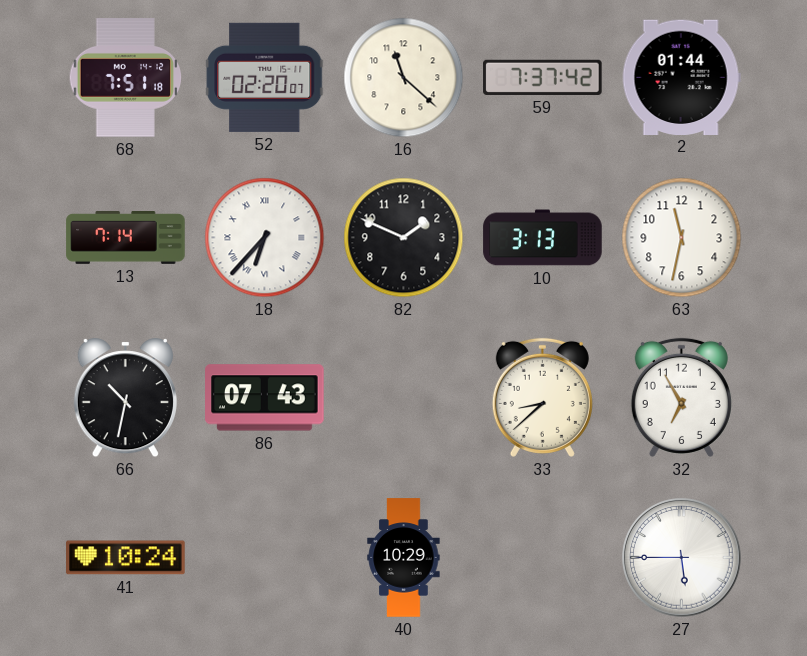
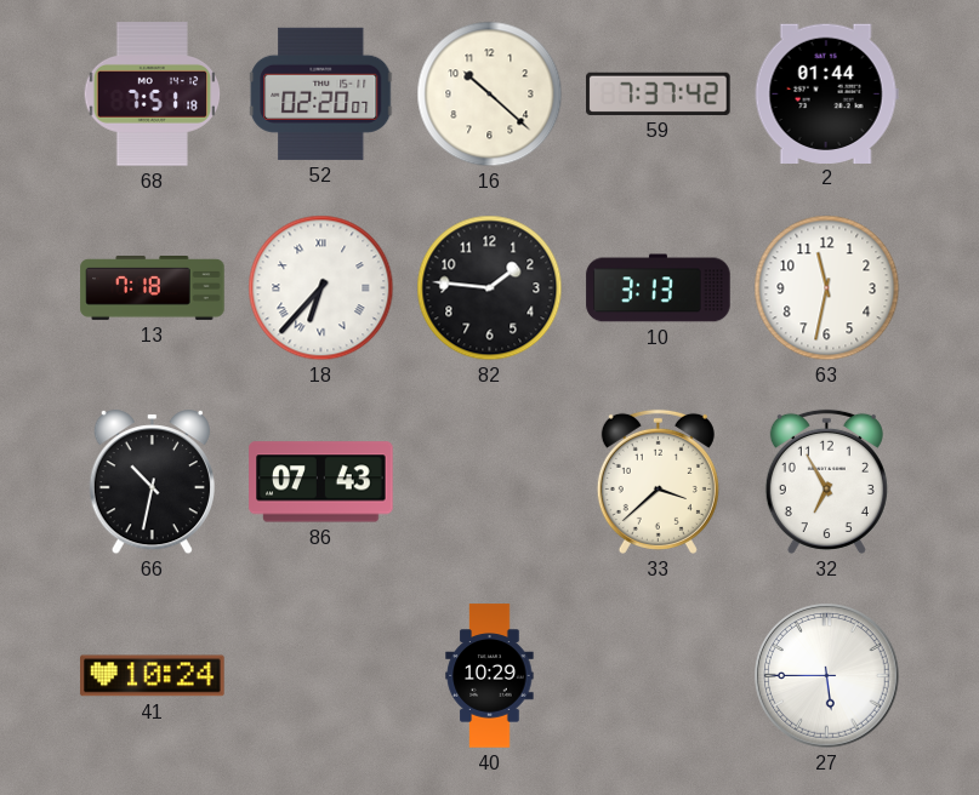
16: 11:22 -> 10:22
13: 7:14 -> 7:18
82: 1:49 -> 1:46
33: 8:38 -> 3:38
